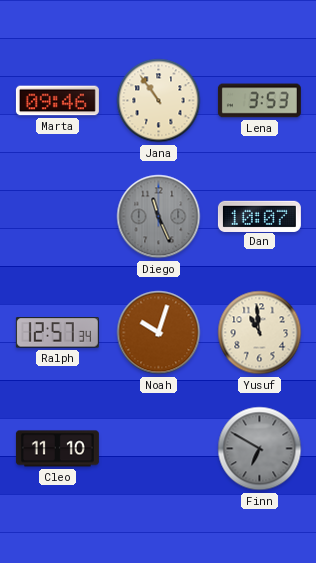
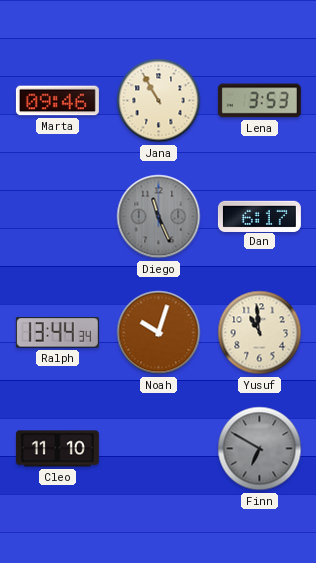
Jana: 10:54 -> 10:55
Dan: 10:07 -> 6:17
Ralph: 12:57 -> 13:44
